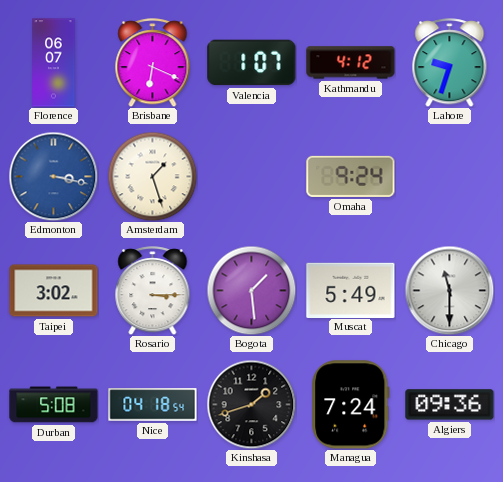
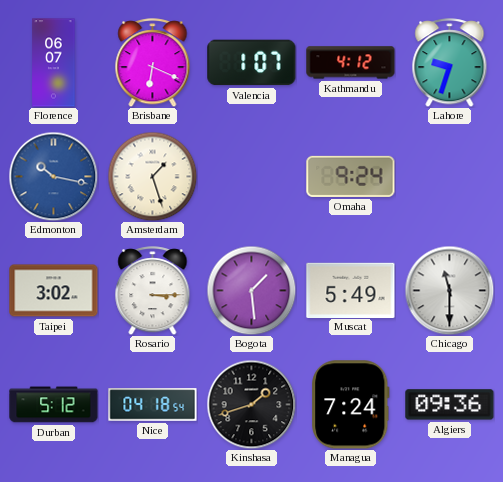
Edmonton: 3:17 -> 10:17
Durban: 5:08 -> 5:12
